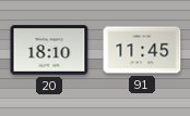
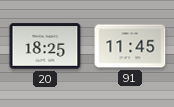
20: 18:10 -> 18:25
